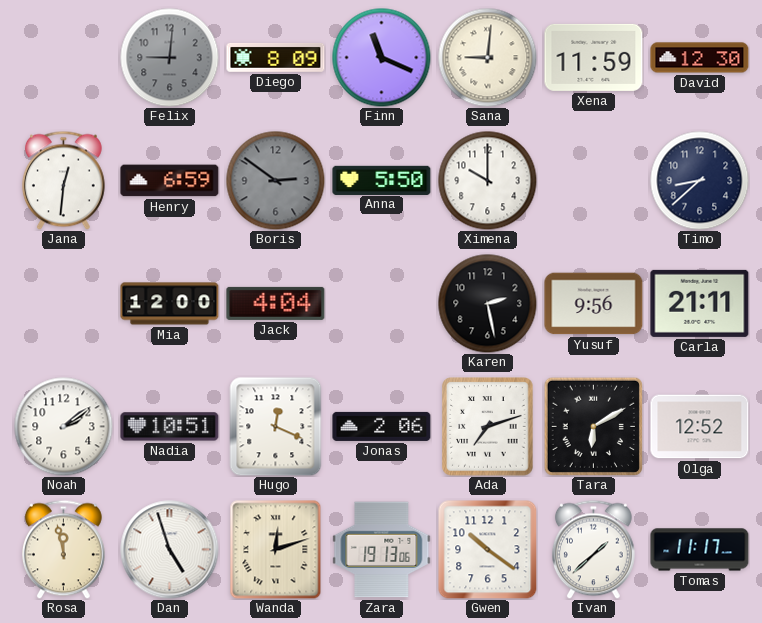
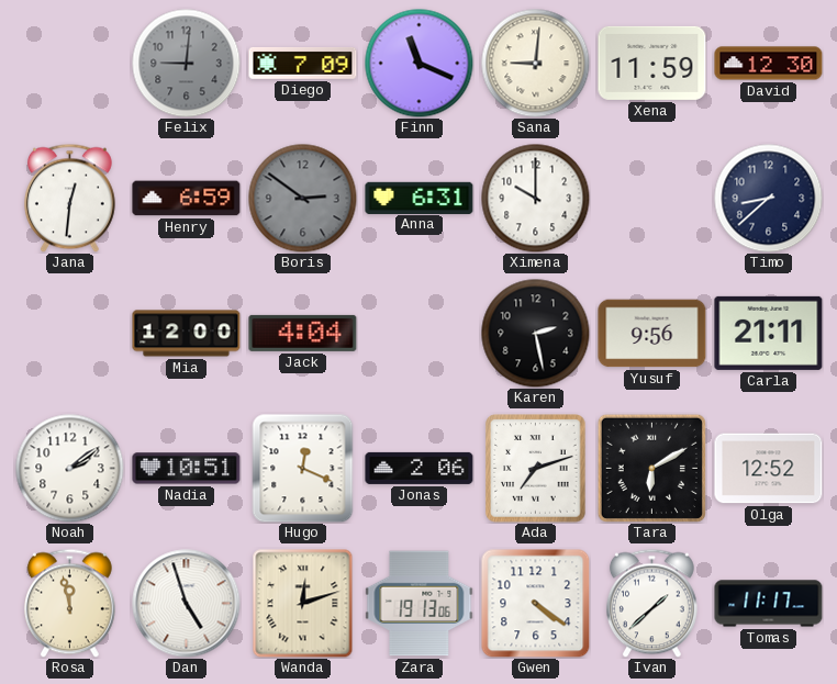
Diego: 8:09 -> 7:09
Anna: 5:50 -> 6:31
Gwen: 10:21 -> 4:21
